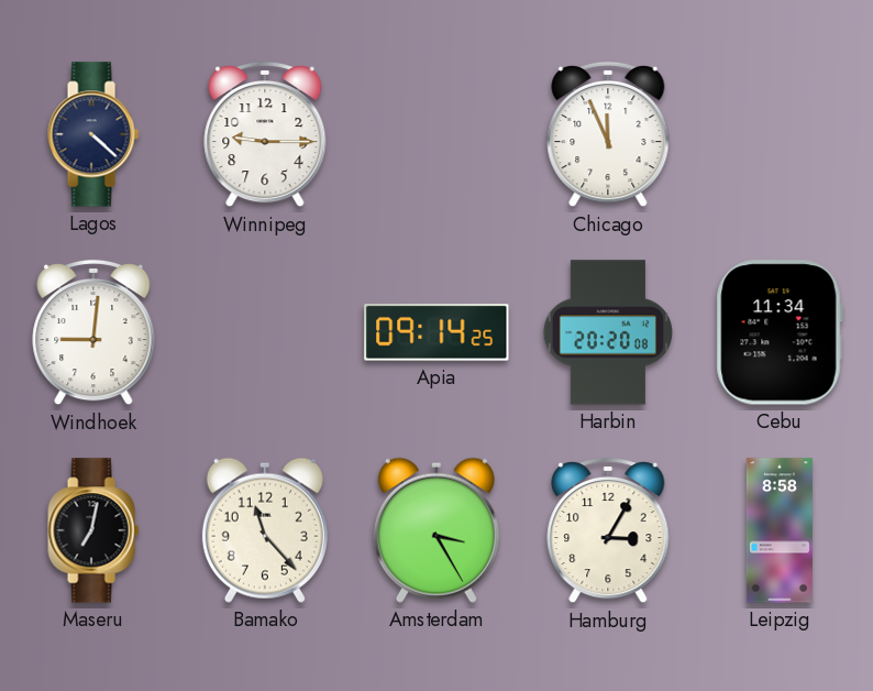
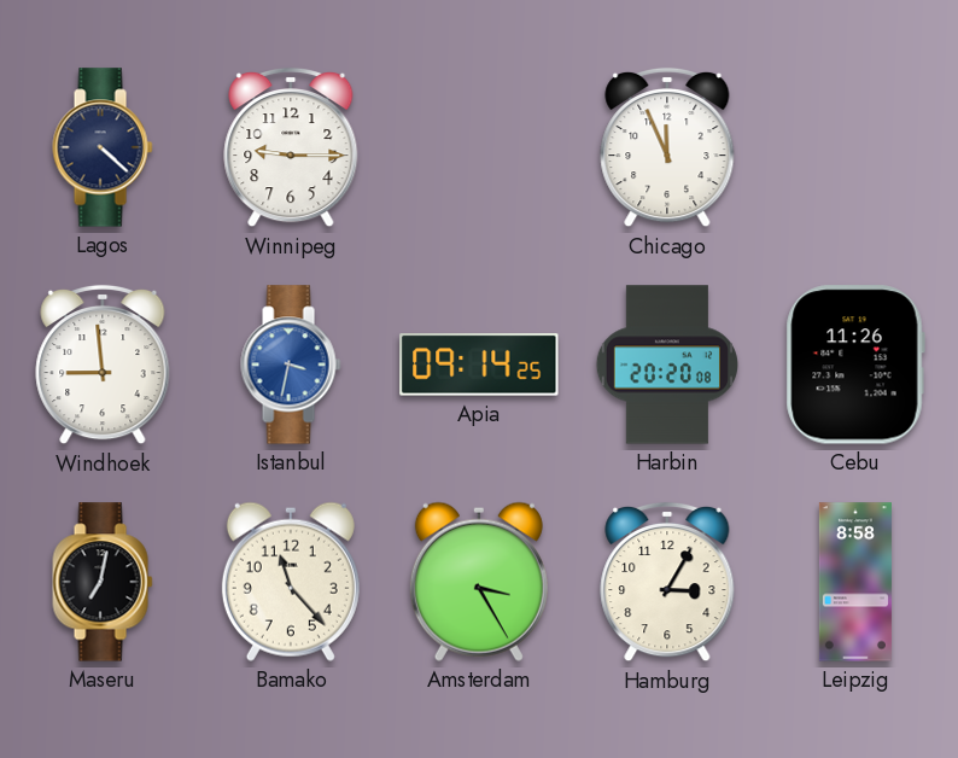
Windhoek: 9:01 -> 8:59
Istanbul: none -> 3:32
Cebu: 11:34 -> 11:26
